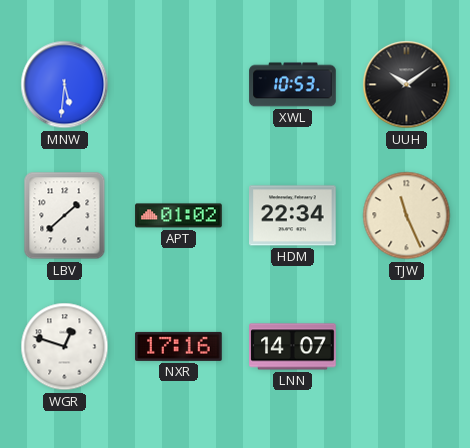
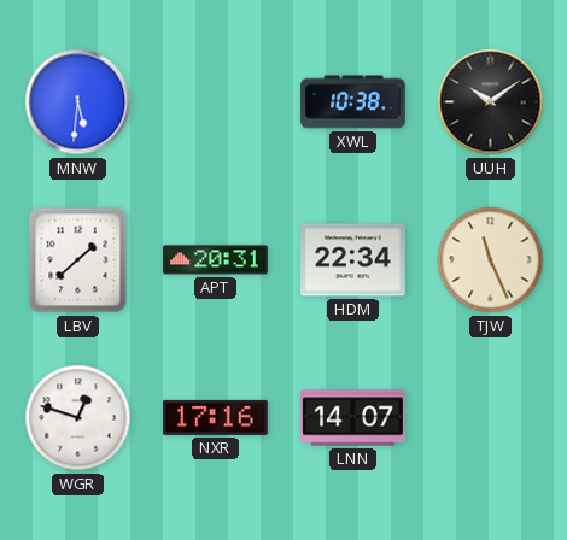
XWL: 10:53 -> 10:38
APT: 01:02 -> 20:31
